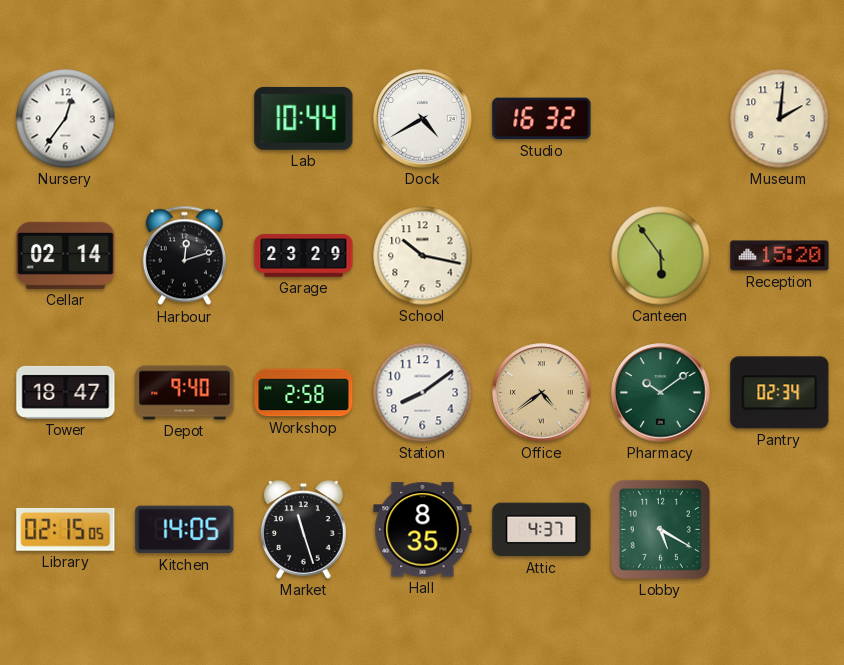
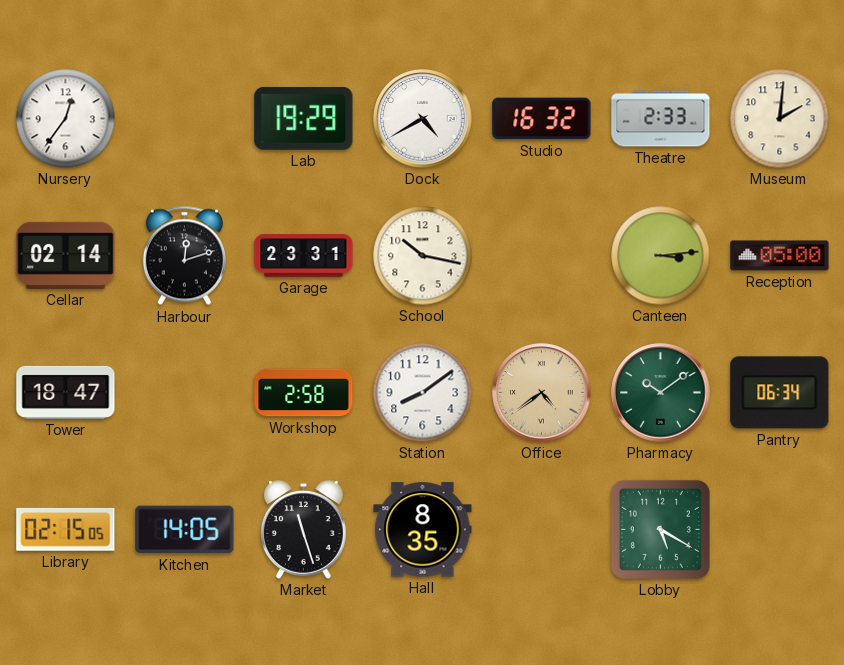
Lab: 10:44 -> 19:29
Theatre: none -> 2:33
Garage: 23:29 -> 23:31
Canteen: 5:54 -> 3:14
Reception: 15:20 -> 05:00
Depot: 9:40 -> none
Pantry: 02:34 -> 06:34
Attic: 4:37 -> none
